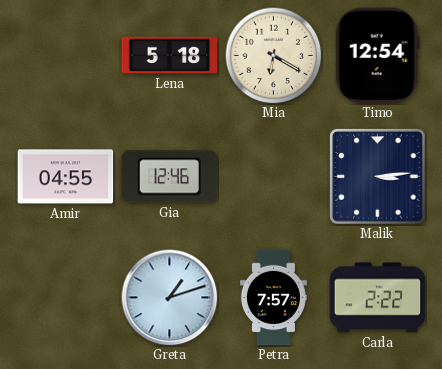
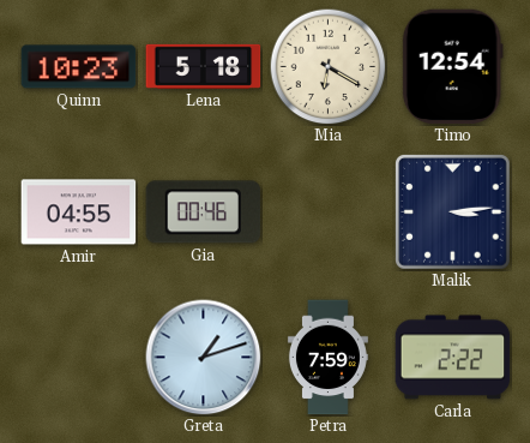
Quinn: none -> 10:23
Gia: 12:46 -> 00:46
Petra: 7:57 -> 7:59
